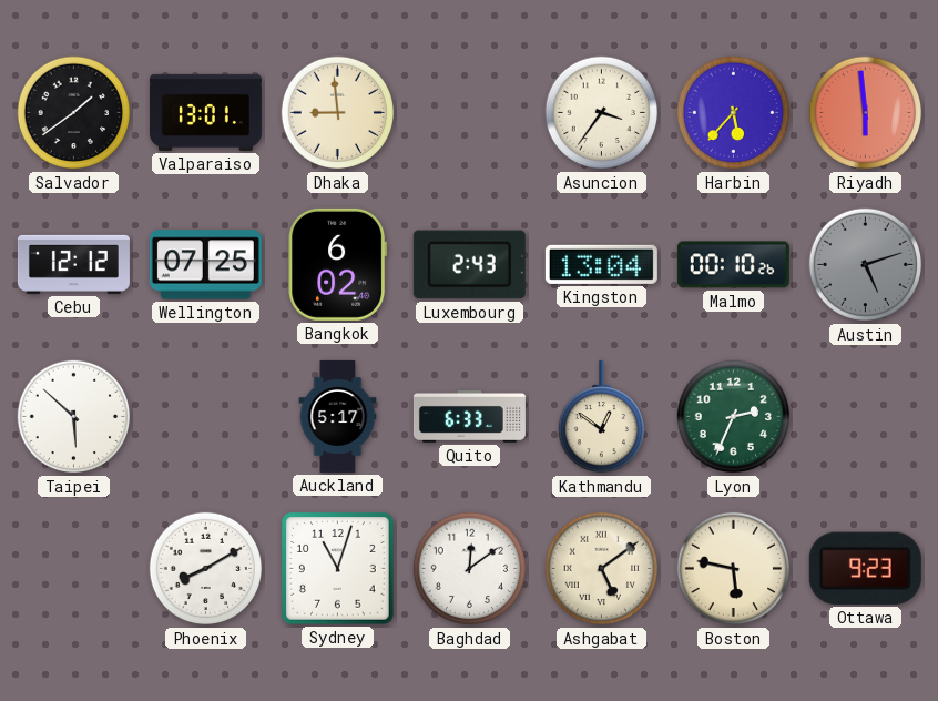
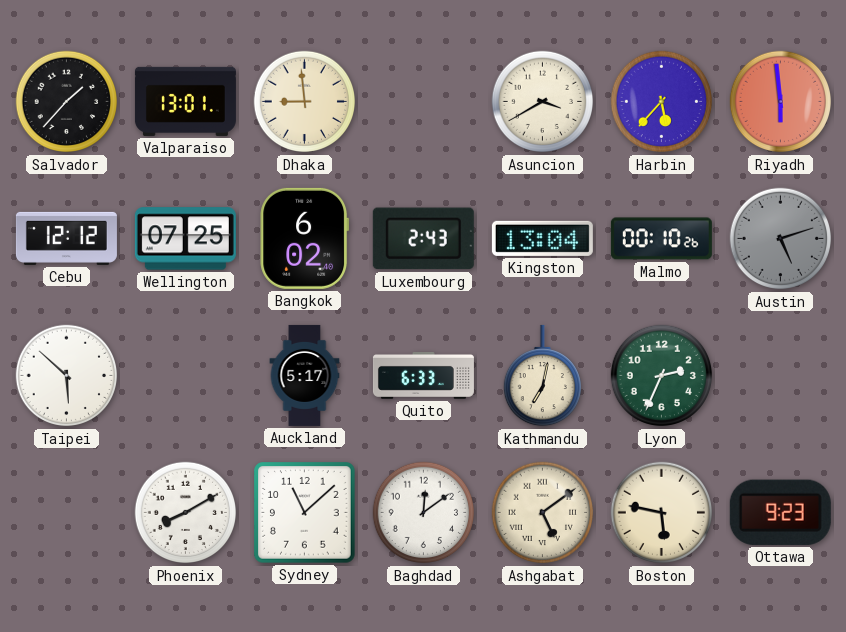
Salvador: 1:39 -> 1:37
Asuncion: 3:36 -> 3:40
Kathmandu: 12:51 -> 7:02
Sydney: 11:03 -> 11:08
